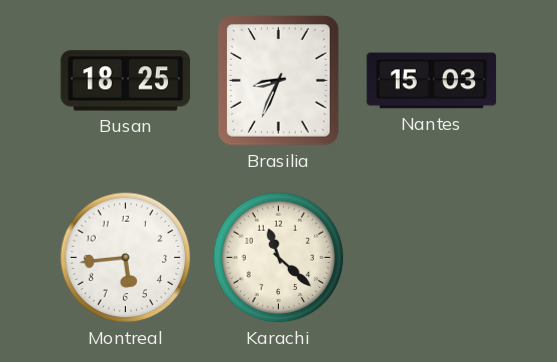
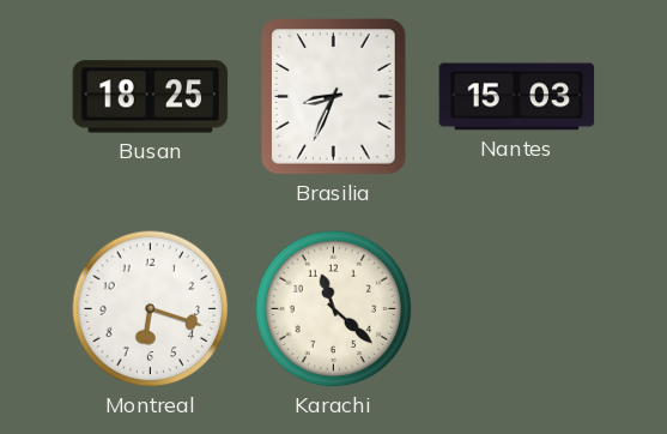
Montreal: 5:44 -> 6:18
